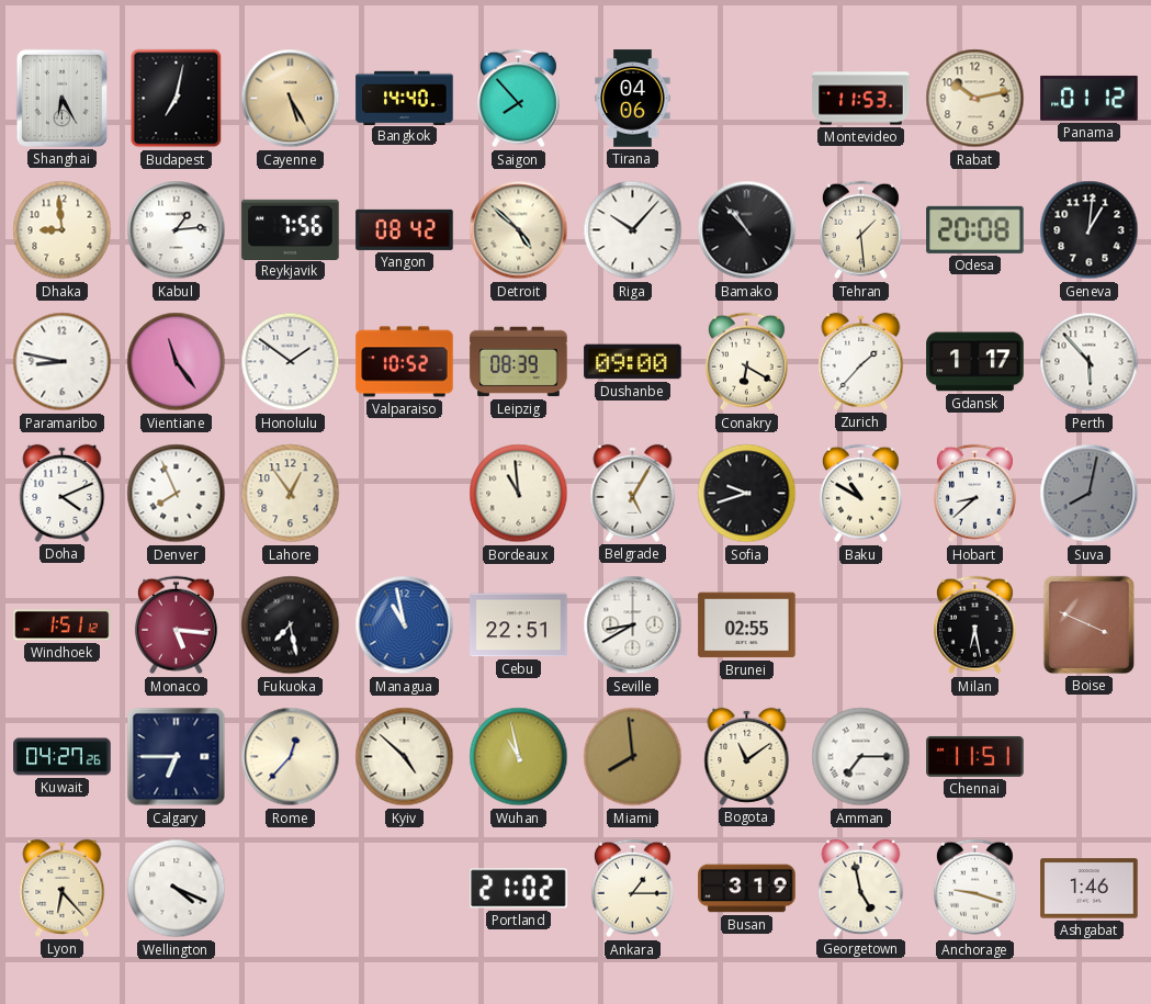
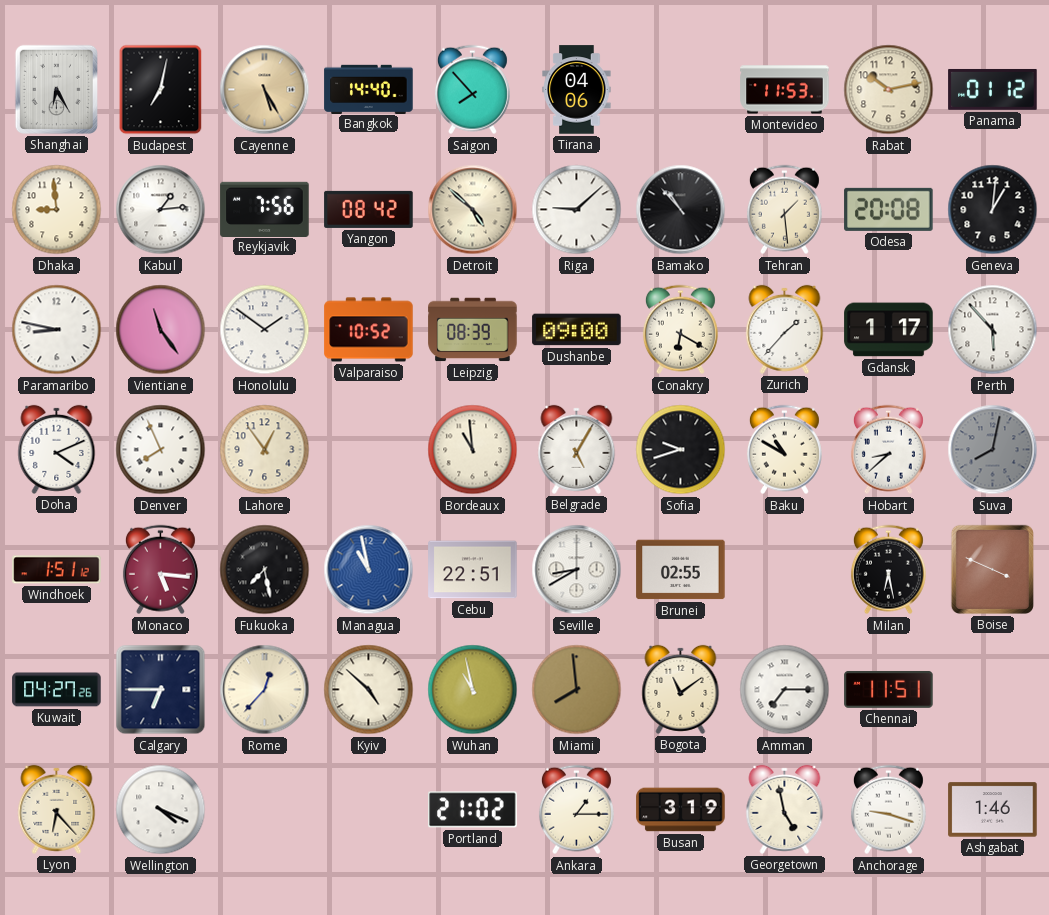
Riga: 10:07 -> 9:08
